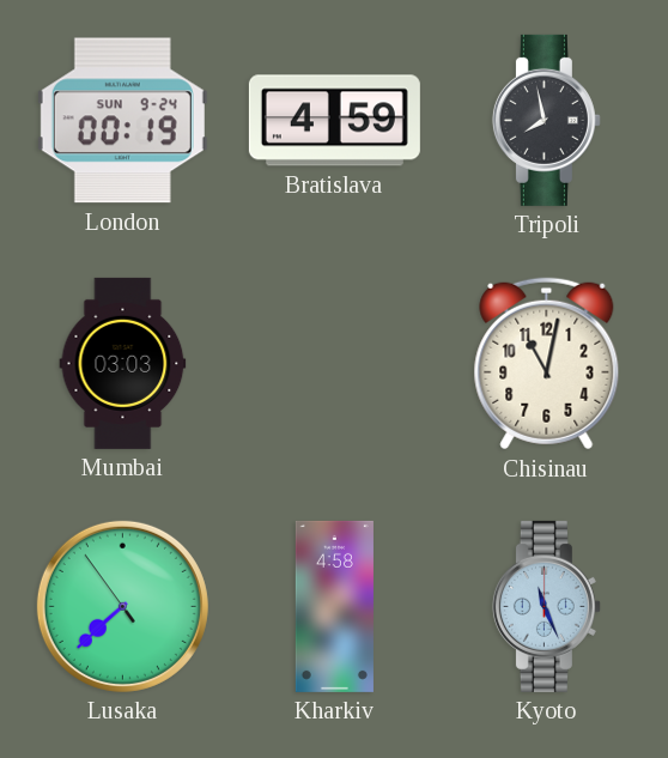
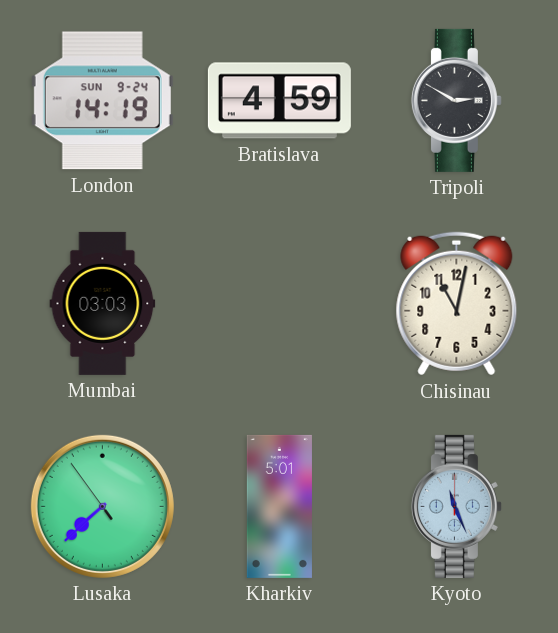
London: 00:19 -> 14:19
Tripoli: 7:58 -> 2:50
Kharkiv: 4:58 -> 5:01
